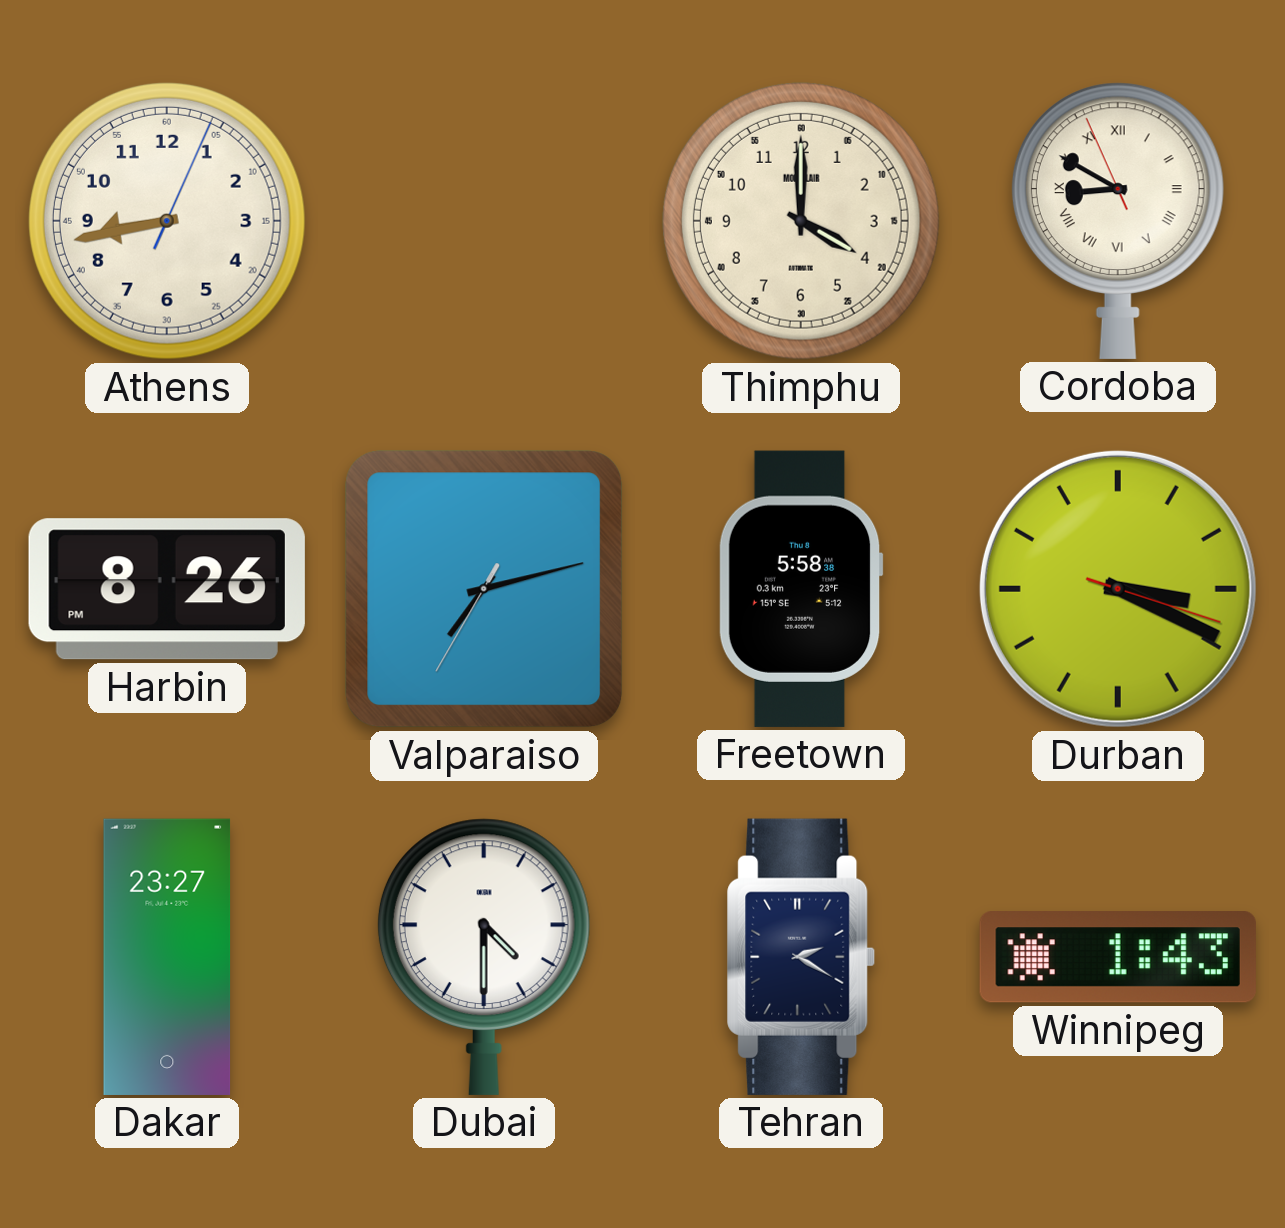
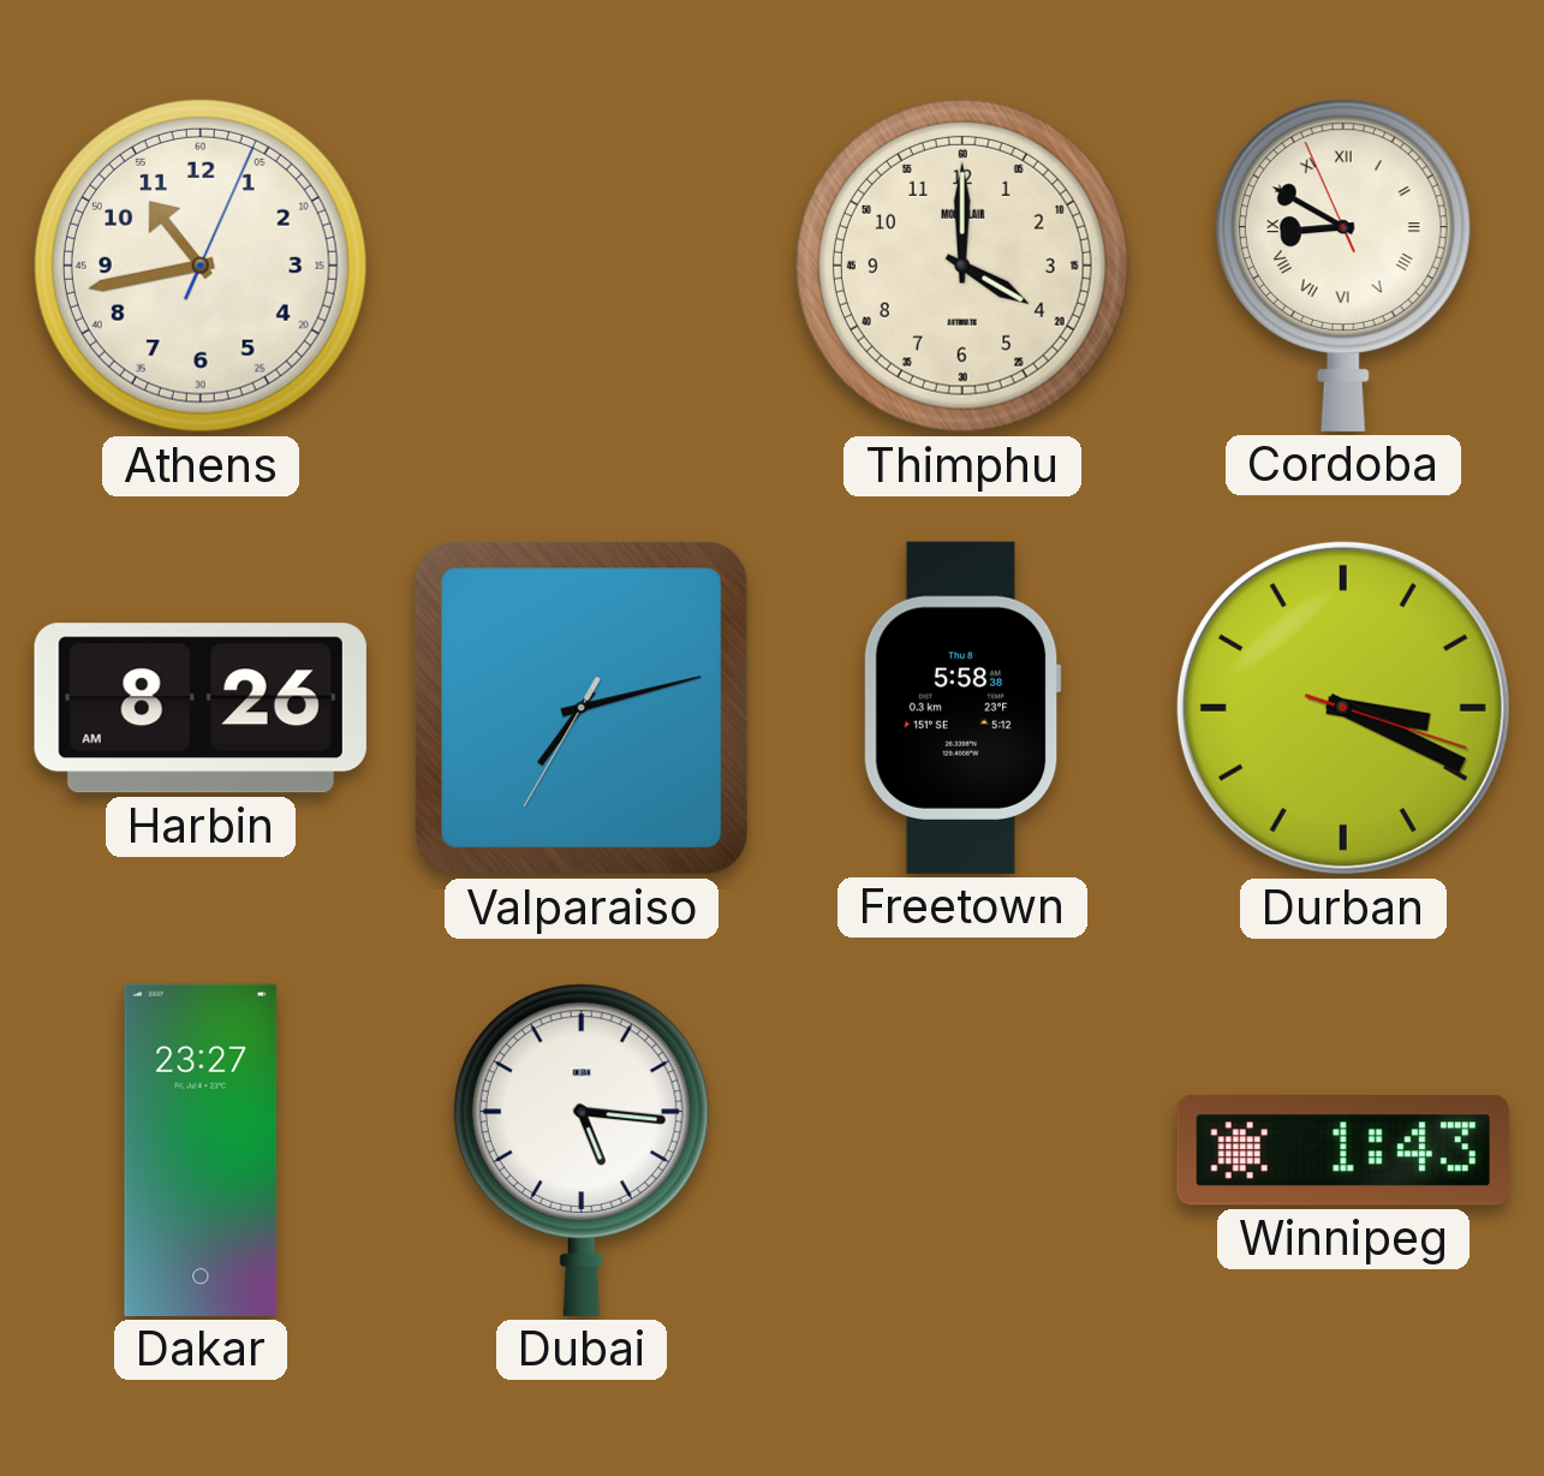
Athens: 8:43 -> 10:43
Harbin: 8:26 PM -> 8:26 AM
Dubai: 4:30 -> 5:16
Tehran: 2:20 -> none
